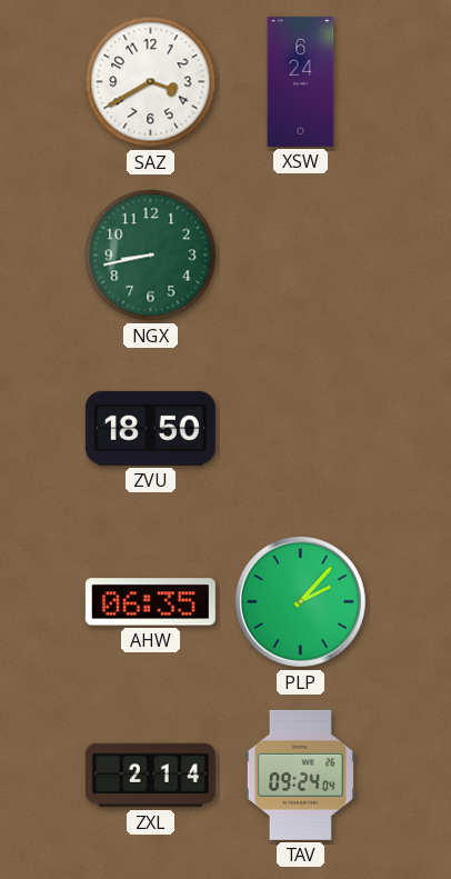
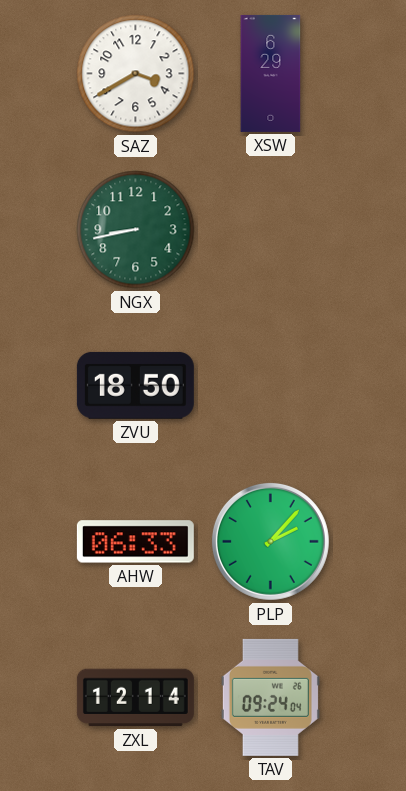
XSW: 6:24 -> 6:29
AHW: 06:35 -> 06:33
ZXL: 2:14 -> 12:14
